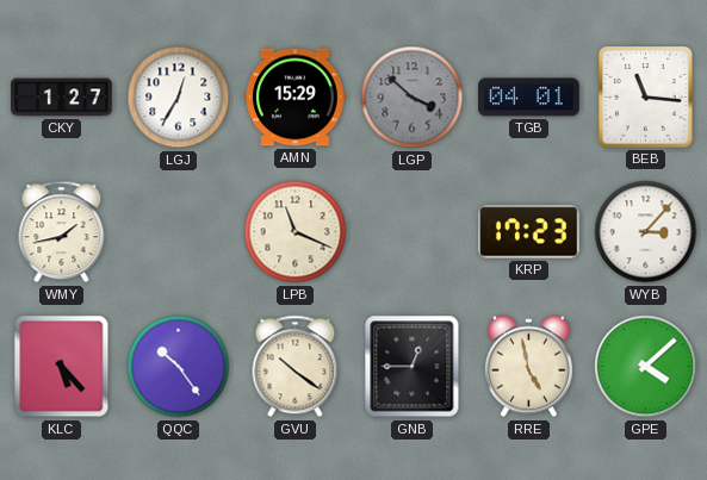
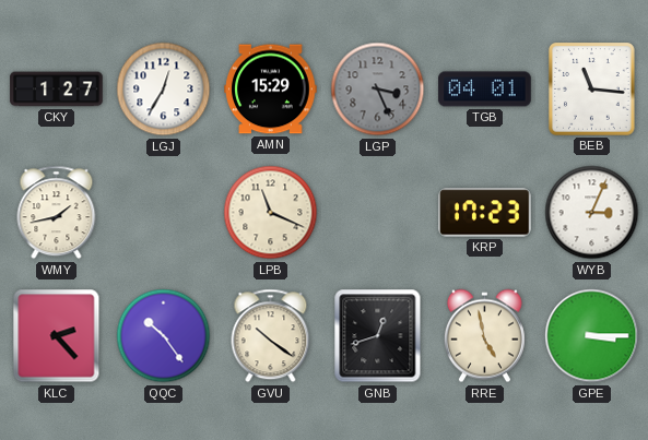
LGP: 3:52 -> 3:26
WYB: 3:07 -> 3:04
KLC: 5:23 -> 2:23
GNB: 12:45 -> 12:42
GPE: 4:08 -> 3:15
